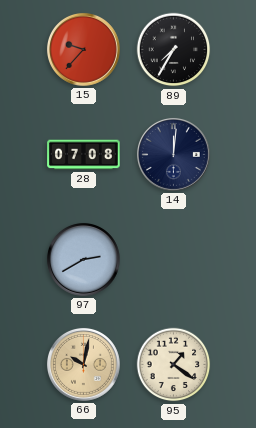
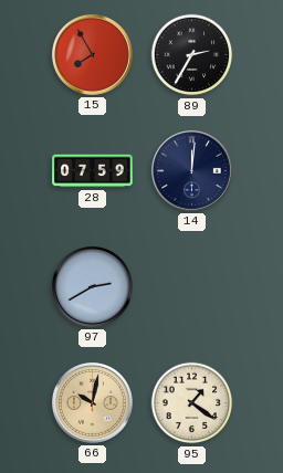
15: 9:37 -> 7:55
89: 7:35 -> 2:35
28: 07:08 -> 07:59
